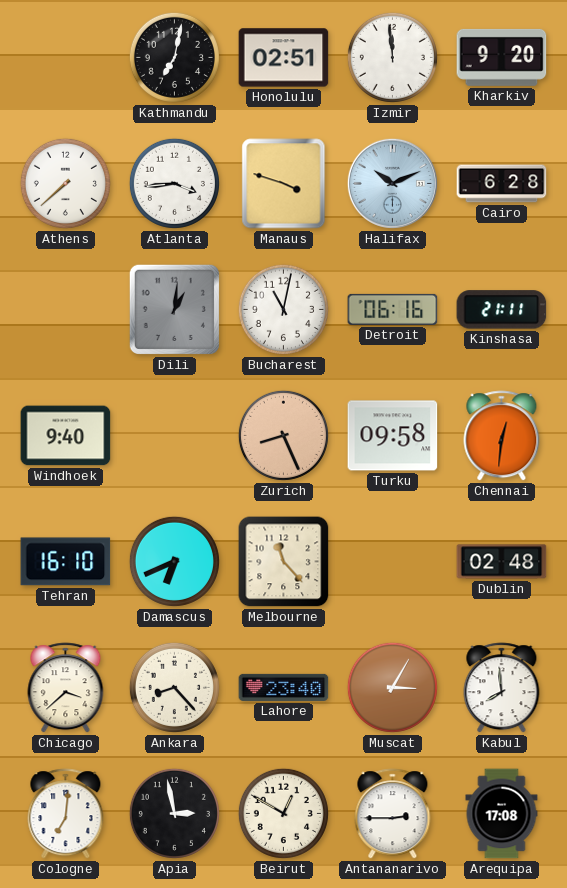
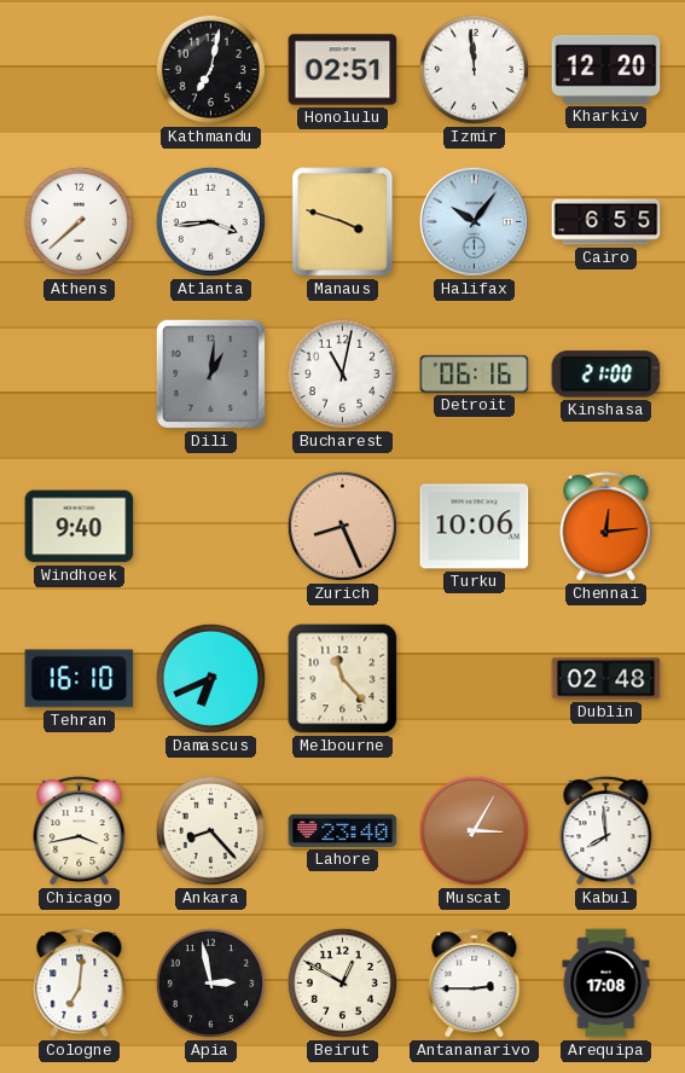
Kharkiv: 9:20 -> 12:20
Halifax: 10:11 -> 10:06
Cairo: 6:28 -> 6:55
Kinshasa: 21:11 -> 21:00
Turku: 09:58 -> 10:06
Chennai: 12:31 -> 12:14
Chicago: 3:38 -> 3:43
